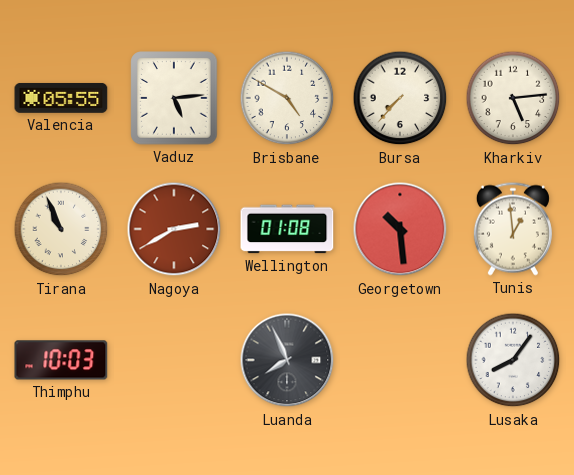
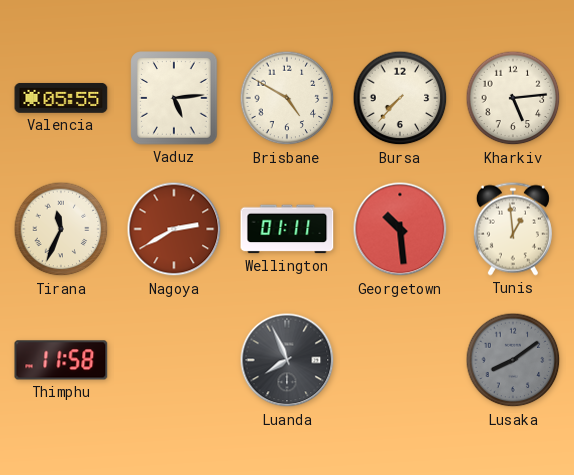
Tirana: 10:56 -> 11:34
Wellington: 01:08 -> 01:11
Thimphu: 10:03 -> 11:58
Lusaka: 8:06 -> 8:09
Lusaka dial: white -> grey
